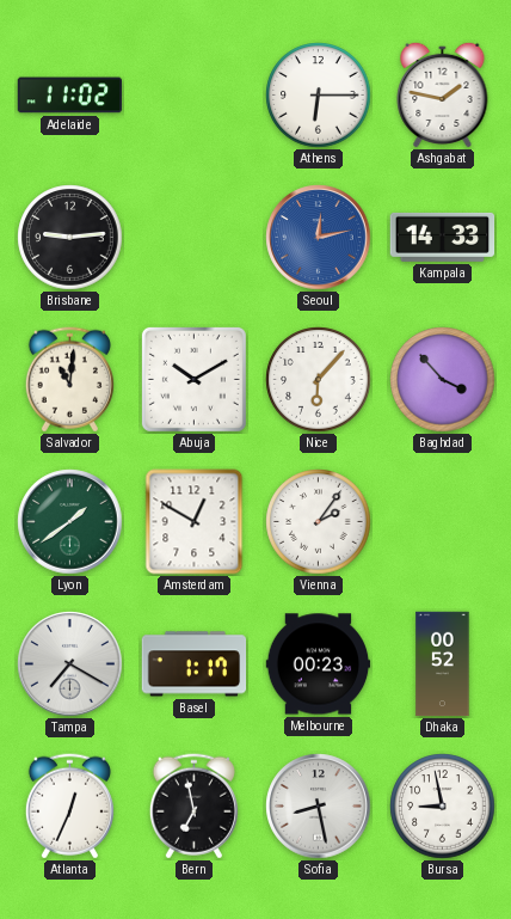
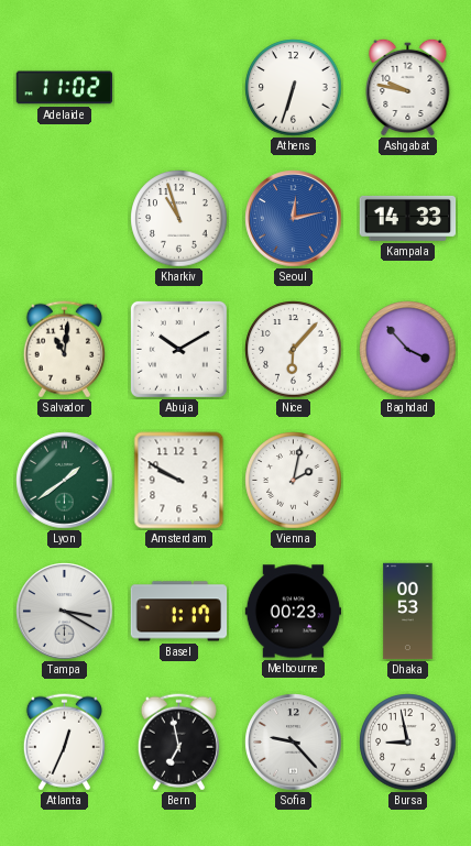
Athens: 6:15 -> 6:33
Ashgabat: 1:47 -> 9:47
Brisbane: 9:14 -> none
Kharkiv: none -> 10:57
Amsterdam: 12:50 -> 9:50
Vienna: 2:06 -> 2:02
Tampa: 7:20 -> 3:20
Dhaka: 00:52 -> 00:53
Sofia: 8:28 -> 9:23
